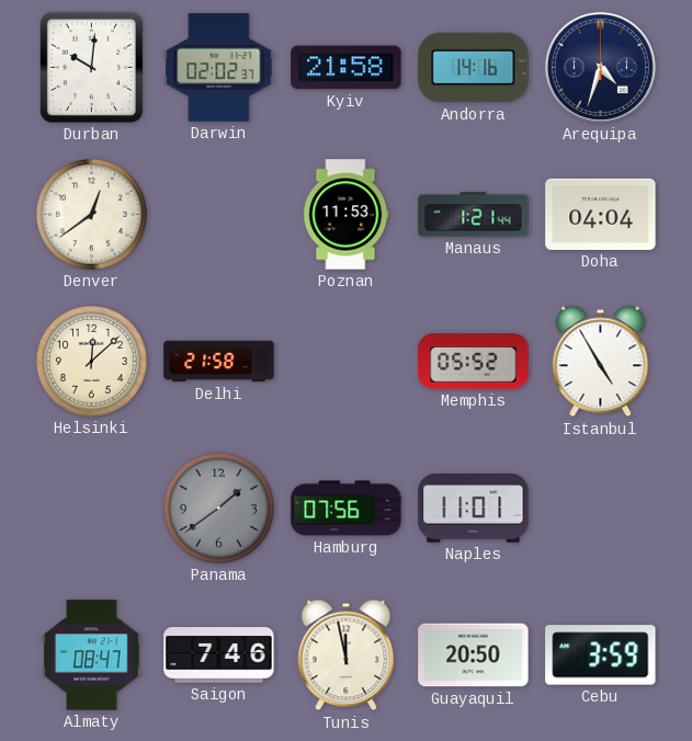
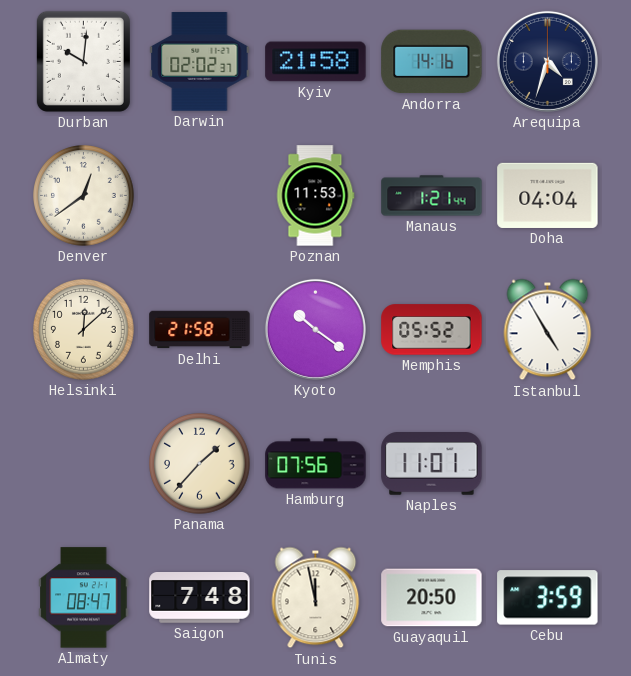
Kyoto: none -> 10:21
Panama: 1:39 -> 1:37
Panama dial: grey -> cream
Saigon: 7:46 -> 7:48
